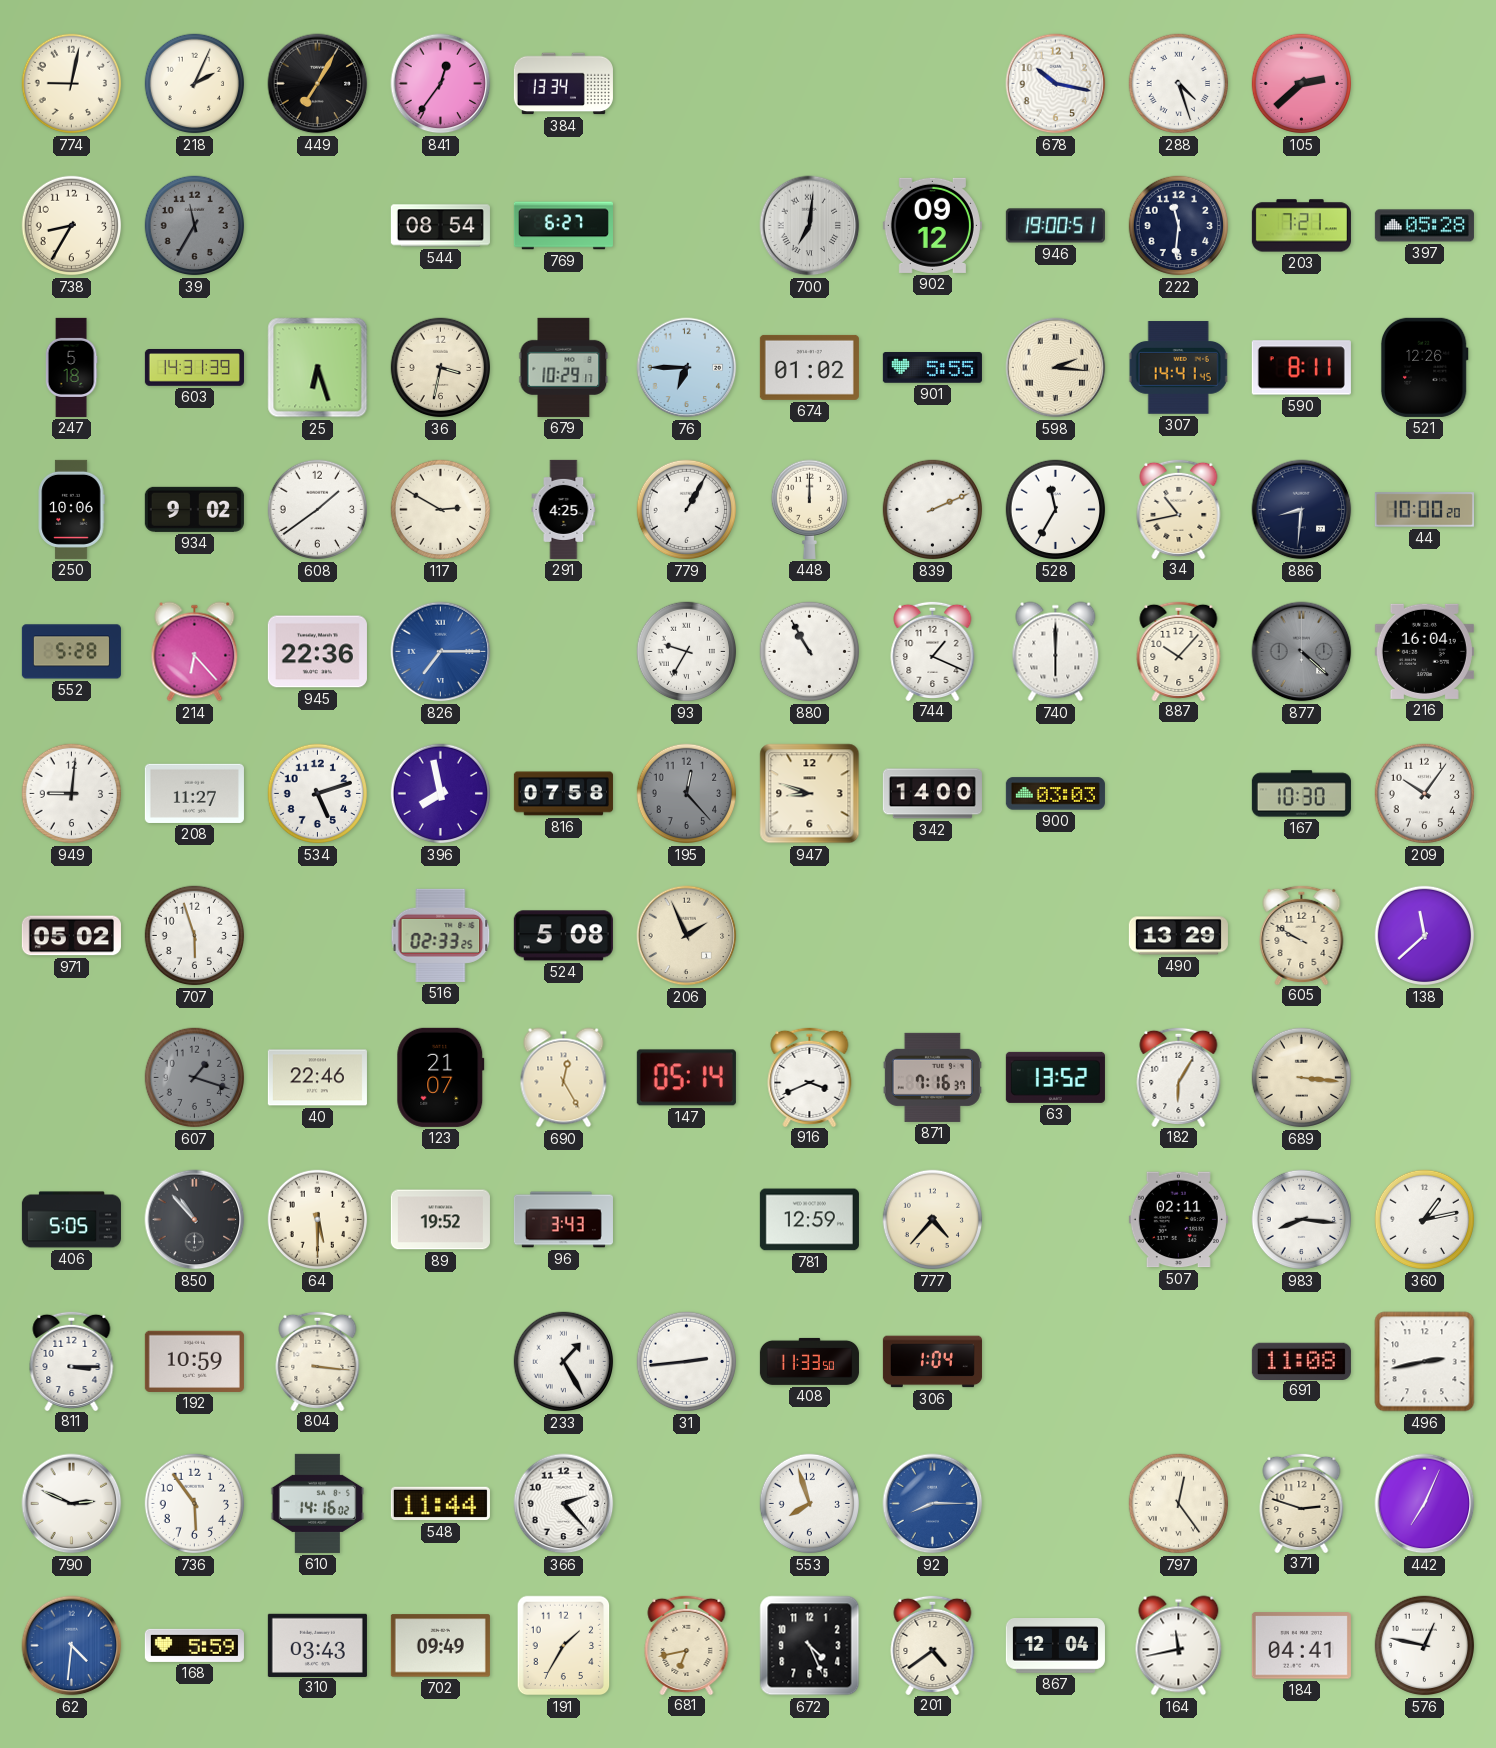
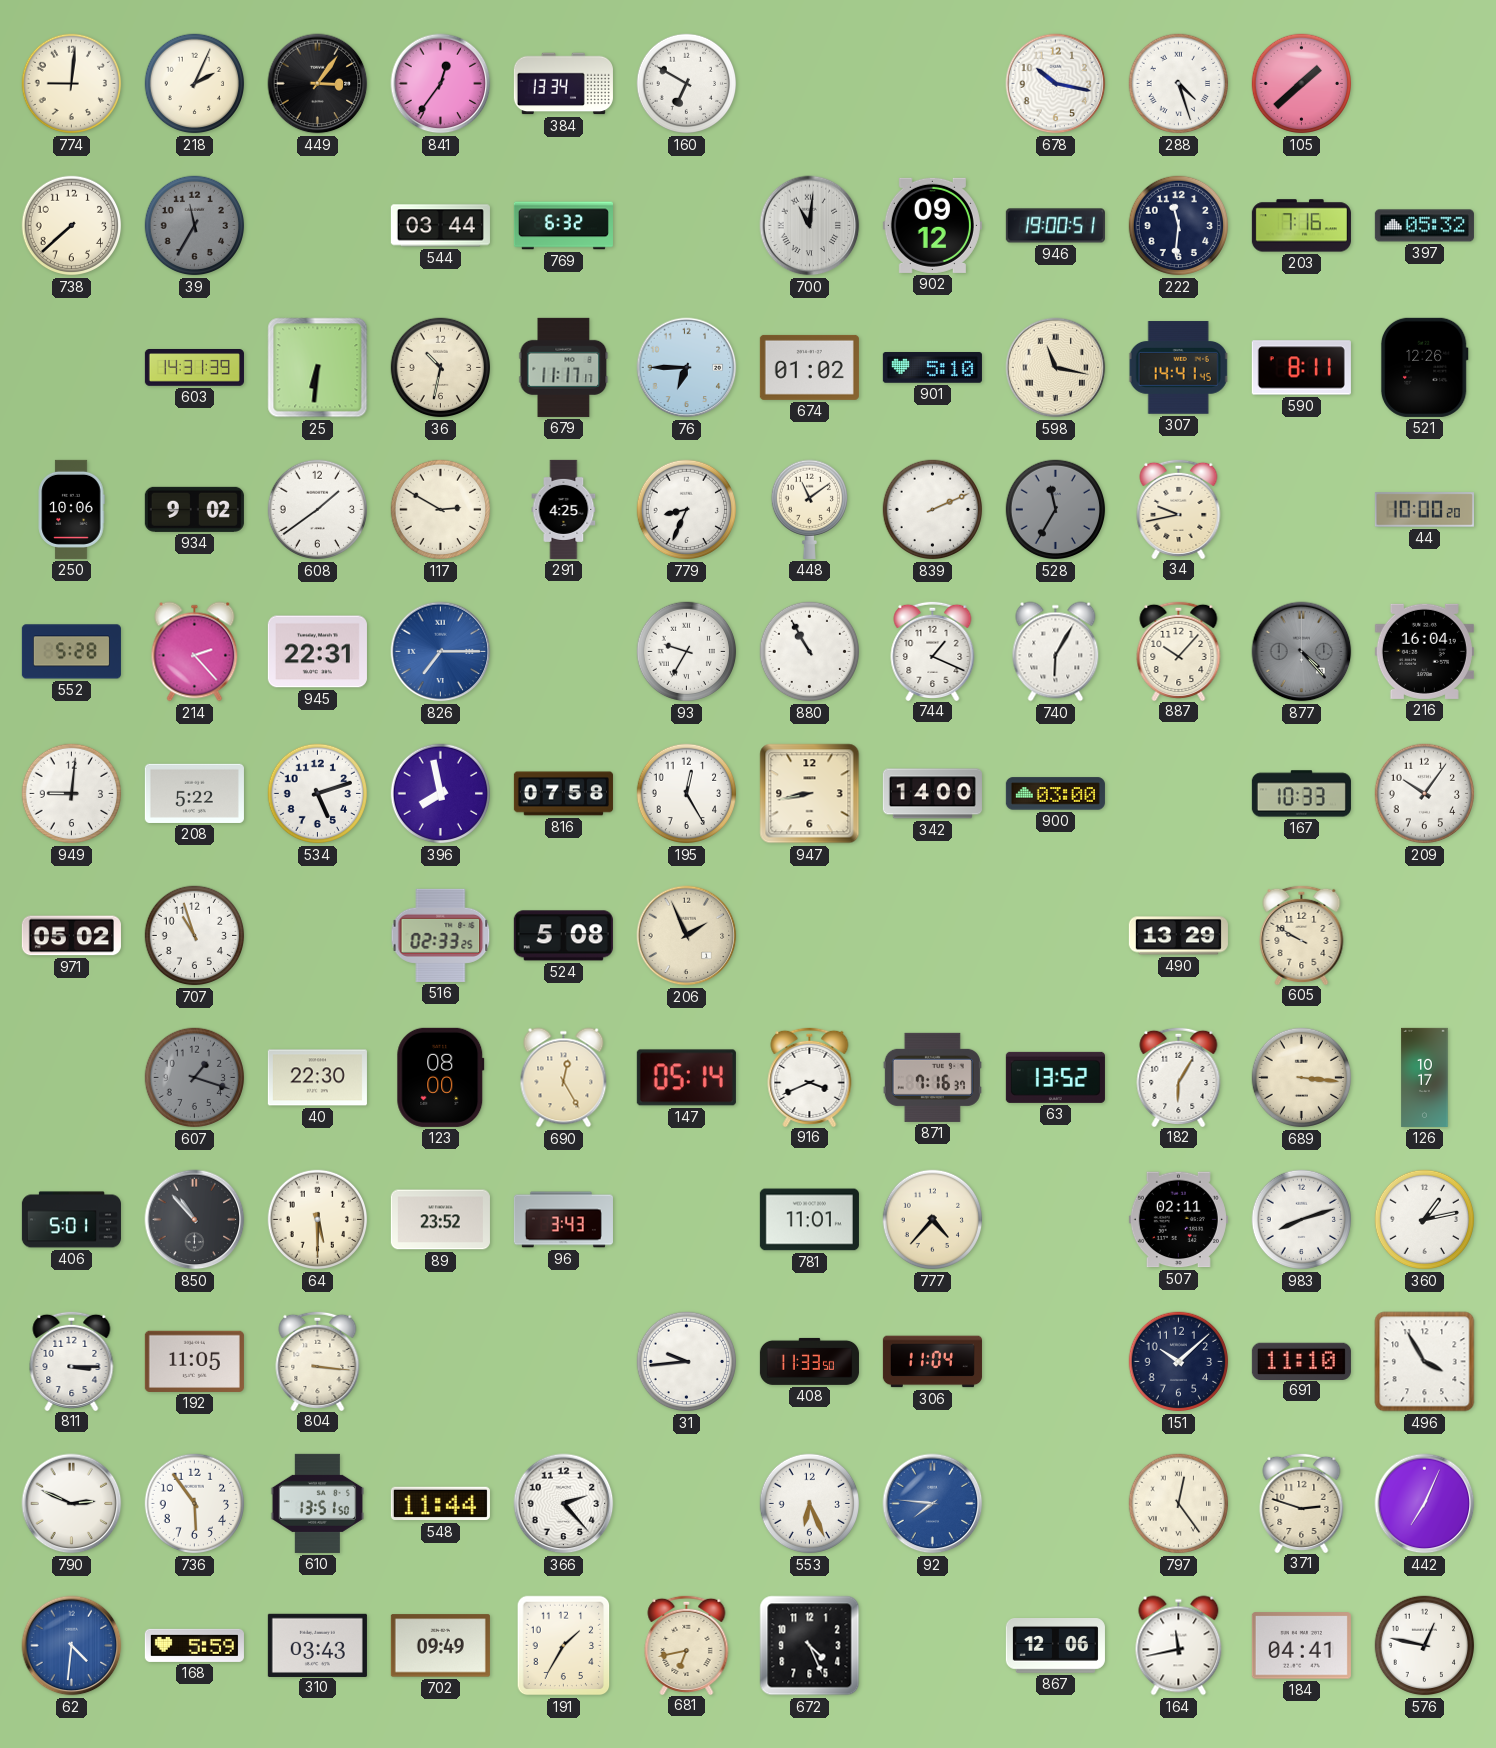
774: 9:02 -> 9:01
449: 7:05 -> 3:06
160: none -> 6:50
105: 2:38 -> 1:38
738: 8:35 -> 7:38
544: 08:54 -> 03:44
769: 6:27 -> 6:32
700: 7:01 -> 11:01
203: 7:21 -> 7:16
397: 05:28 -> 05:32
247: 5:18 -> none
25: 6:27 -> 6:31
36: 3:32 -> 10:32
679: 10:29 -> 11:17
901: 5:55 -> 5:10
598: 2:16 -> 11:17
779: 1:05 -> 8:34
448: 12:00 -> 11:09
528 dial: white -> grey
34: 10:43 -> 9:43
886: 8:31 -> none
214: 6:23 -> 2:23
945: 22:36 -> 22:31
740: 6:00 -> 6:05
877: 4:22 -> 4:23
208: 11:27 -> 5:22
195: 12:23 -> 12:25
195 dial: grey -> white
947: 8:48 -> 8:43
900: 03:03 -> 03:00
167: 10:30 -> 10:33
707: 5:57 -> 10:57
138: 11:38 -> none
40: 22:46 -> 22:30
123: 21:07 -> 08:00
126: none -> 10:17
406: 5:05 -> 5:01
89: 19:52 -> 23:52
781: 12:59 -> 11:01
983: 8:16 -> 8:12
192: 10:59 -> 11:05
233: 1:25 -> none
31: 2:44 -> 9:44
306: 1:04 -> 11:04
151: none -> 10:08
691: 11:08 -> 11:10
496: 2:43 -> 3:55
610: 14:16 -> 13:51
553: 7:57 -> 6:26
92: 8:15 -> 7:46
201: 4:39 -> none
867: 12:04 -> 12:06
